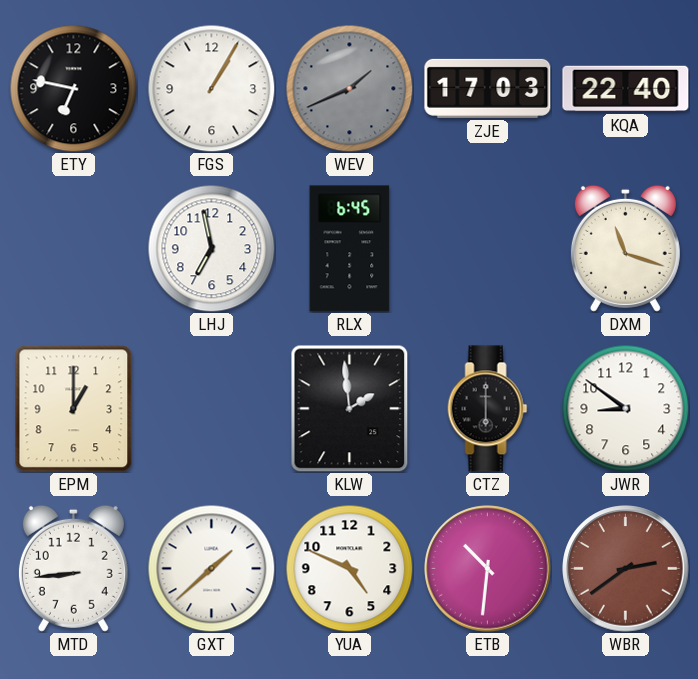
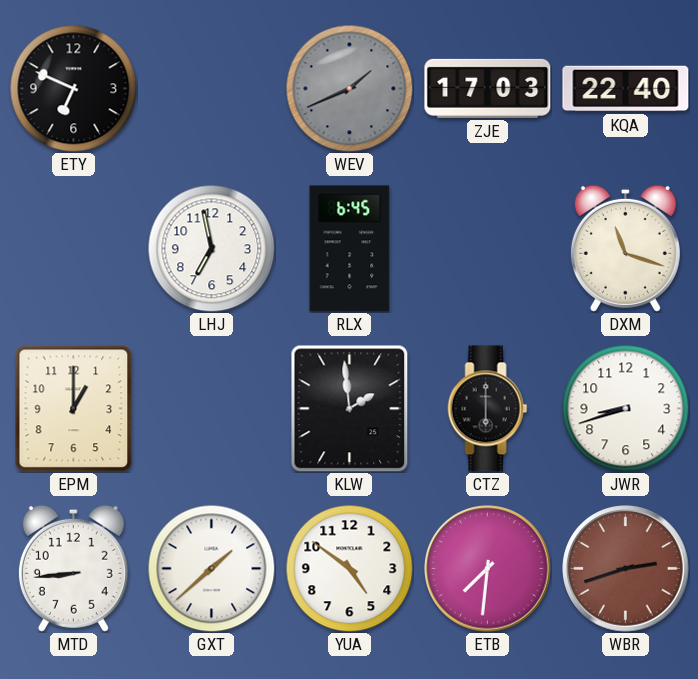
ETY: 6:47 -> 6:49
FGS: 1:05 -> none
JWR: 8:51 -> 8:42
YUA: 4:49 -> 4:51
ETB: 10:31 -> 7:31
WBR: 2:39 -> 2:42
